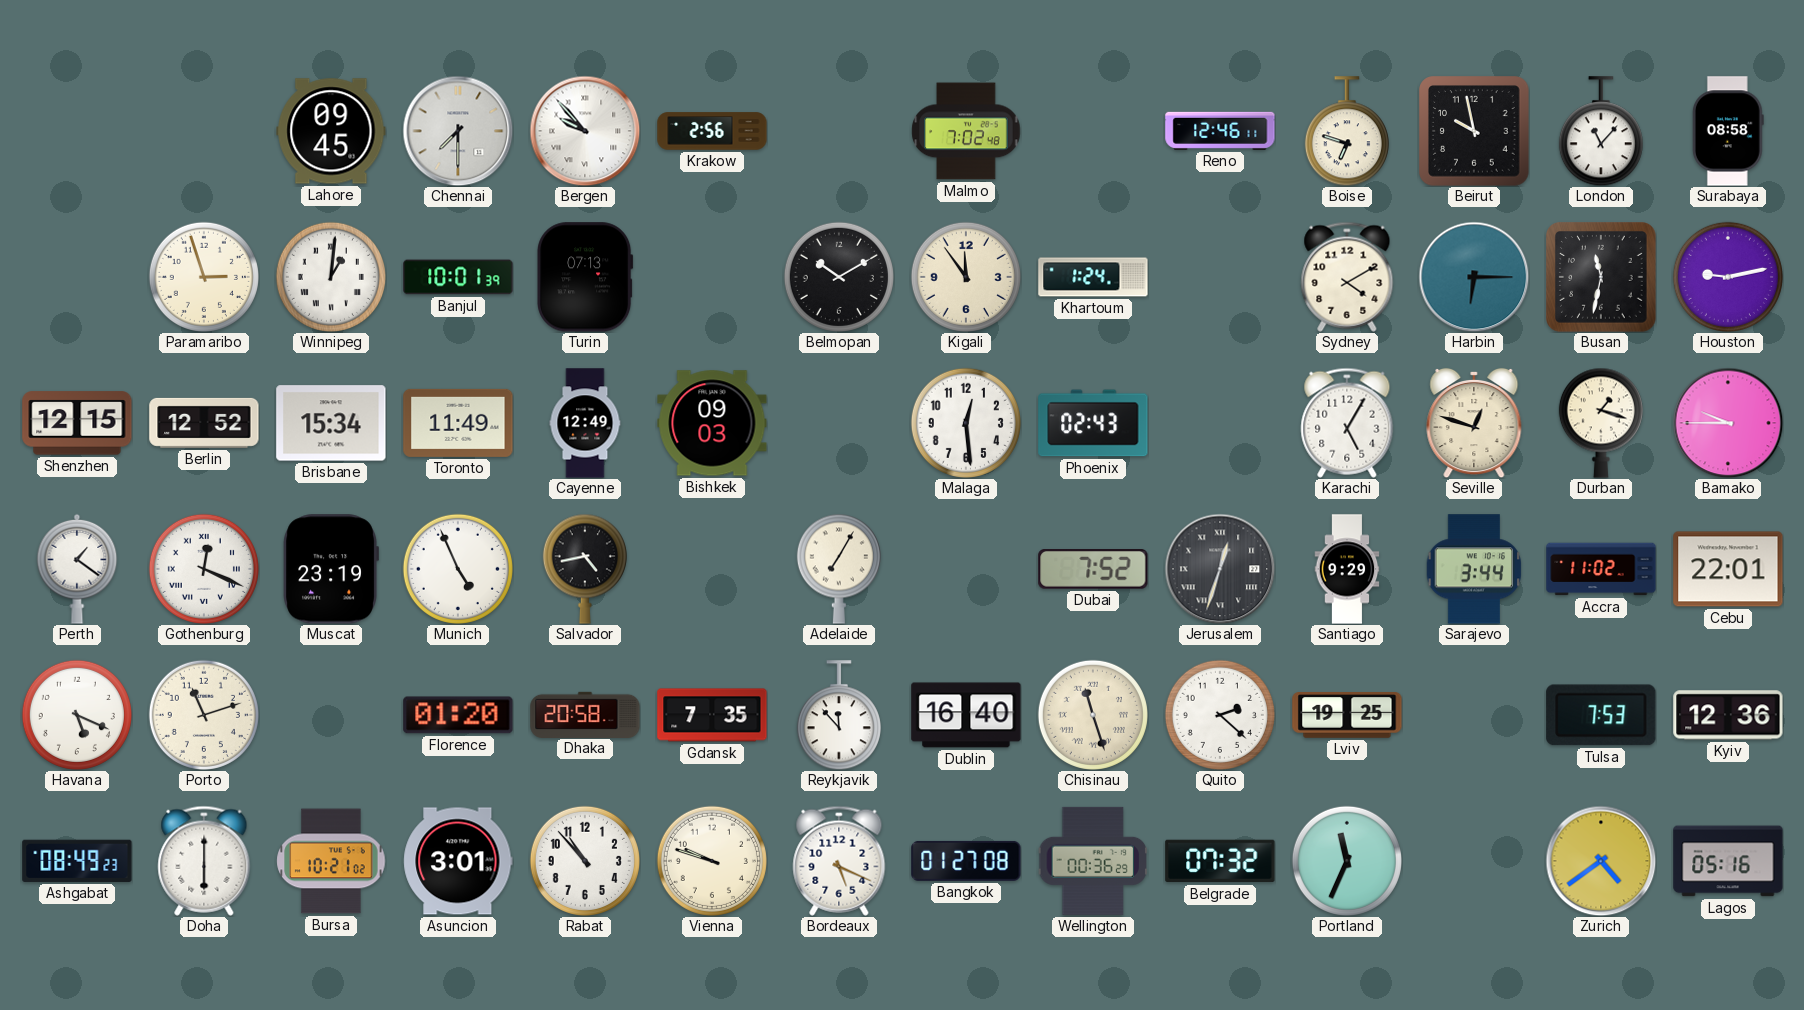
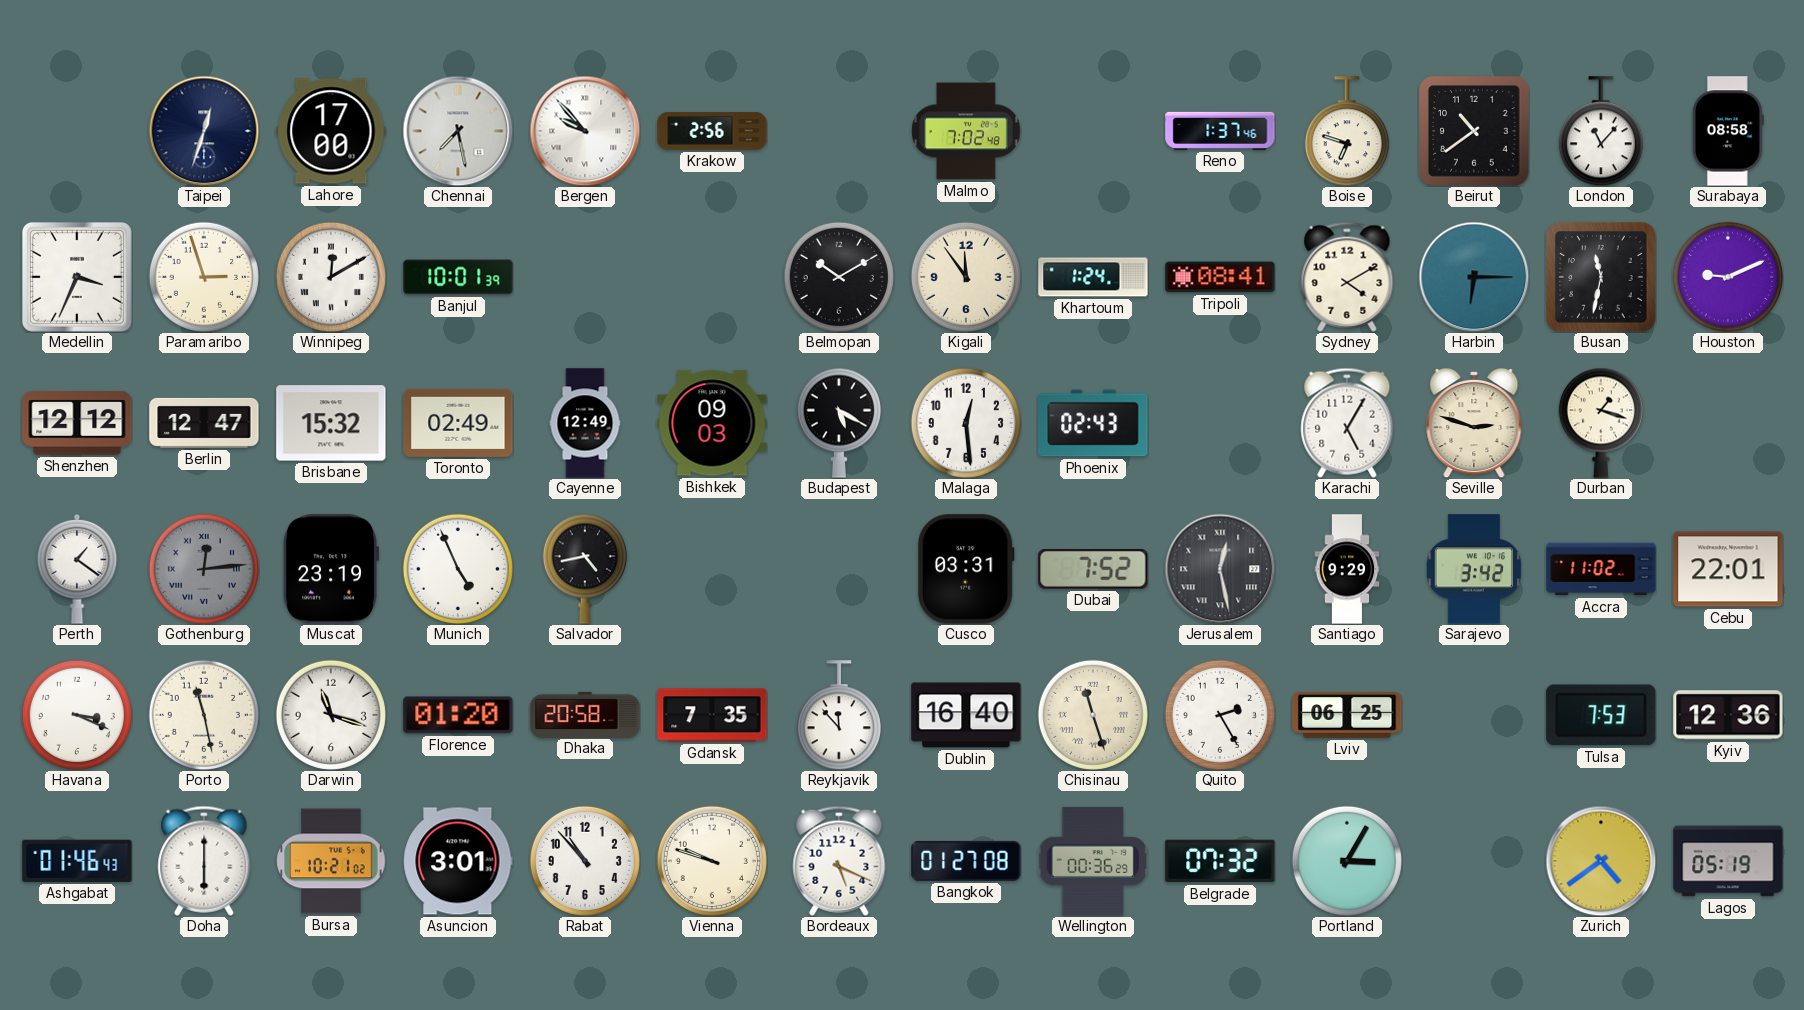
Taipei: none -> 12:33
Lahore: 09:45 -> 17:00
Chennai: 7:30 -> 7:28
Reno: 12:46 -> 1:37
Beirut: 9:58 -> 10:39
Medellin: none -> 3:34
Winnipeg: 1:01 -> 12:10
Turin: 07:13 -> none
Tripoli: none -> 08:41
Houston: 9:13 -> 9:11
Shenzhen: 12:15 -> 12:12
Berlin: 12:52 -> 12:47
Brisbane: 15:34 -> 15:32
Toronto: 11:49 -> 02:49
Budapest: none -> 5:20
Seville: 12:48 -> 2:48
Bamako: 9:45 -> none
Gothenburg: 12:19 -> 12:14
Gothenburg dial: white -> grey
Adelaide: 7:05 -> none
Cusco: none -> 03:31
Jerusalem: 12:33 -> 12:28
Sarajevo: 3:44 -> 3:42
Havana: 5:19 -> 3:19
Porto: 11:12 -> 11:28
Darwin: none -> 11:18
Quito: 2:22 -> 2:25
Lviv: 19:25 -> 06:25
Ashgabat: 08:49 -> 01:46
Portland: 11:34 -> 3:05
Lagos: 05:16 -> 05:19
